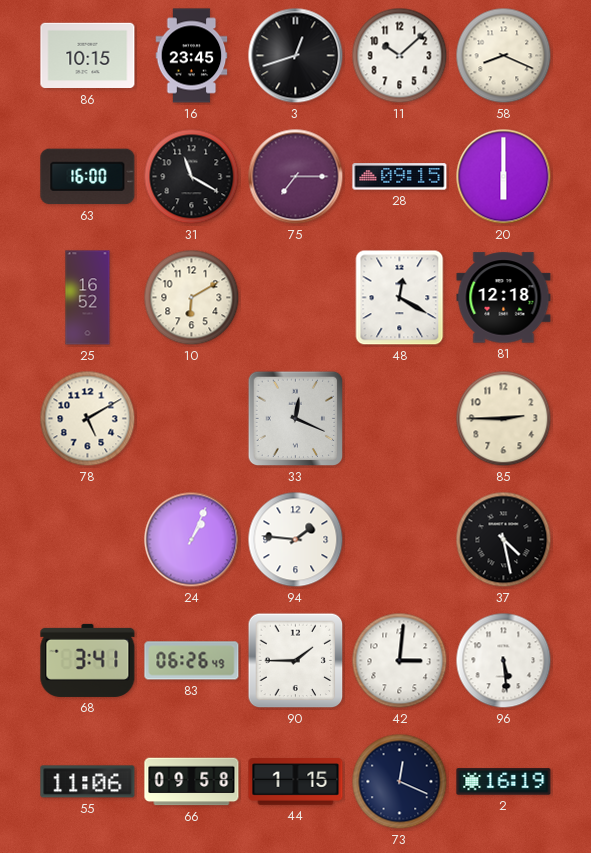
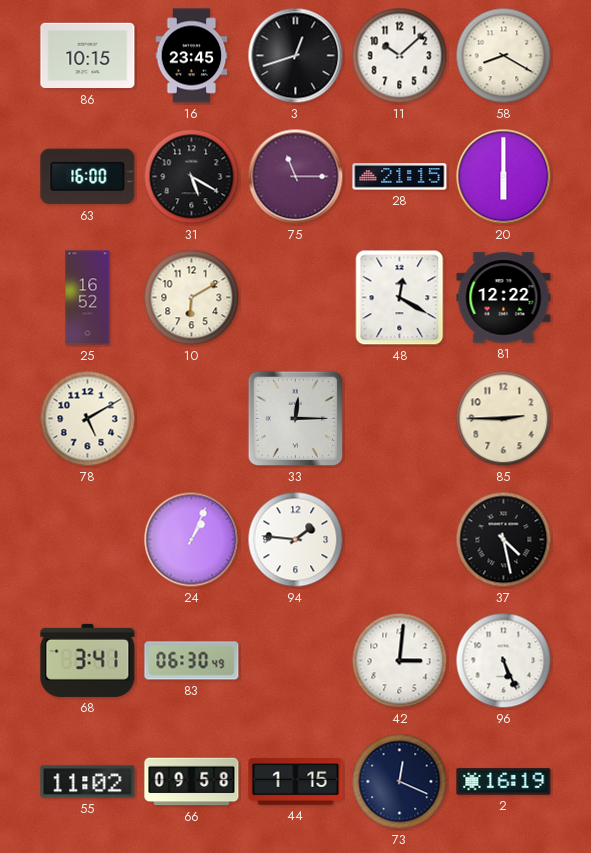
58: 8:19 -> 8:20
31: 11:20 -> 5:20
75: 7:15 -> 11:15
28: 09:15 -> 21:15
81: 12:18 -> 12:22
33: 12:19 -> 12:15
83: 06:26 -> 06:30
90: 1:45 -> none
96: 5:29 -> 5:26
55: 11:06 -> 11:02
